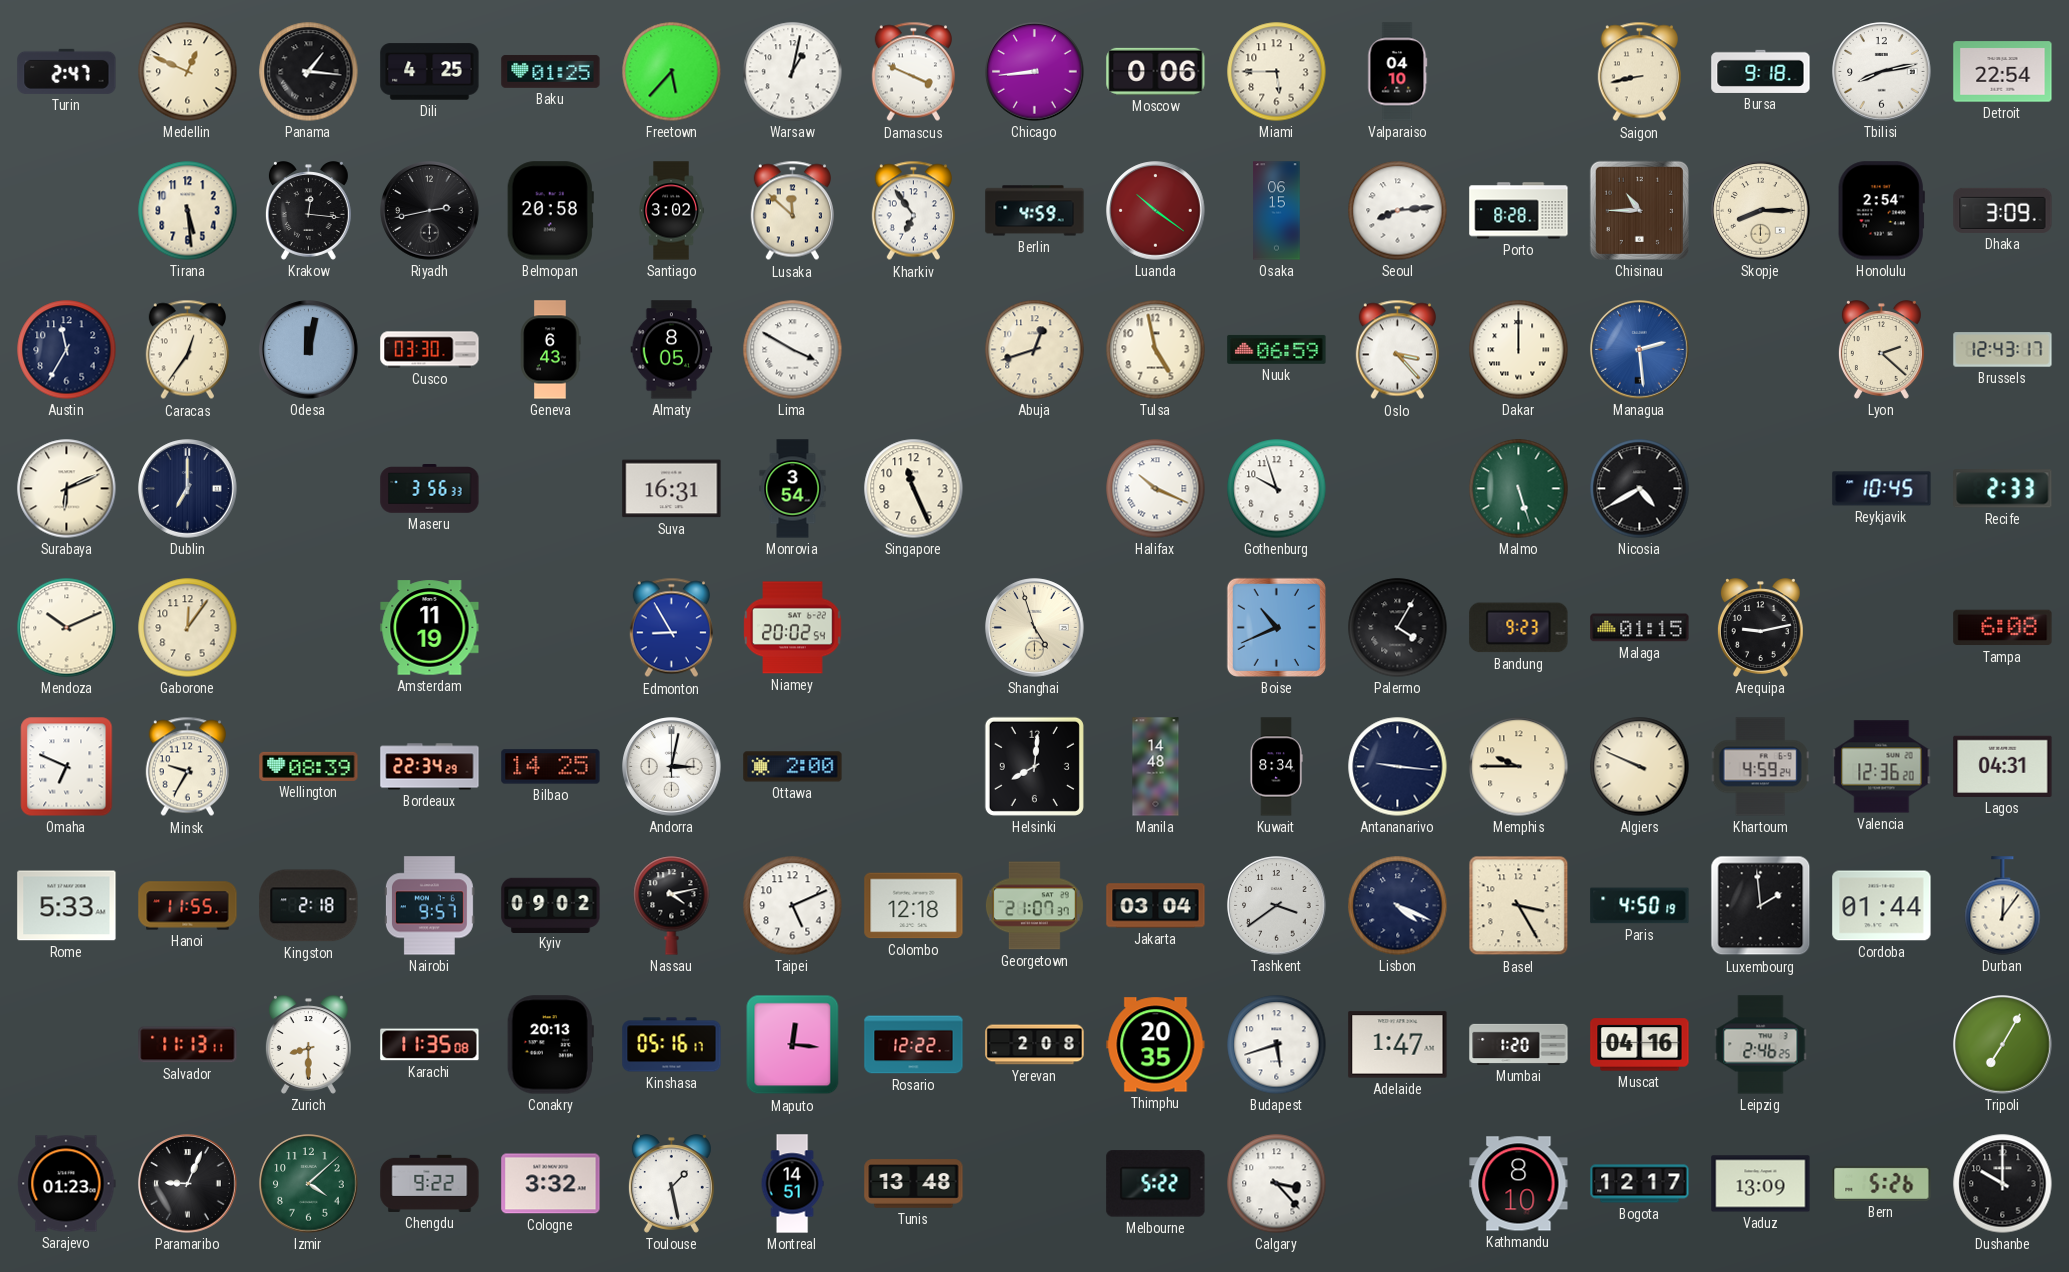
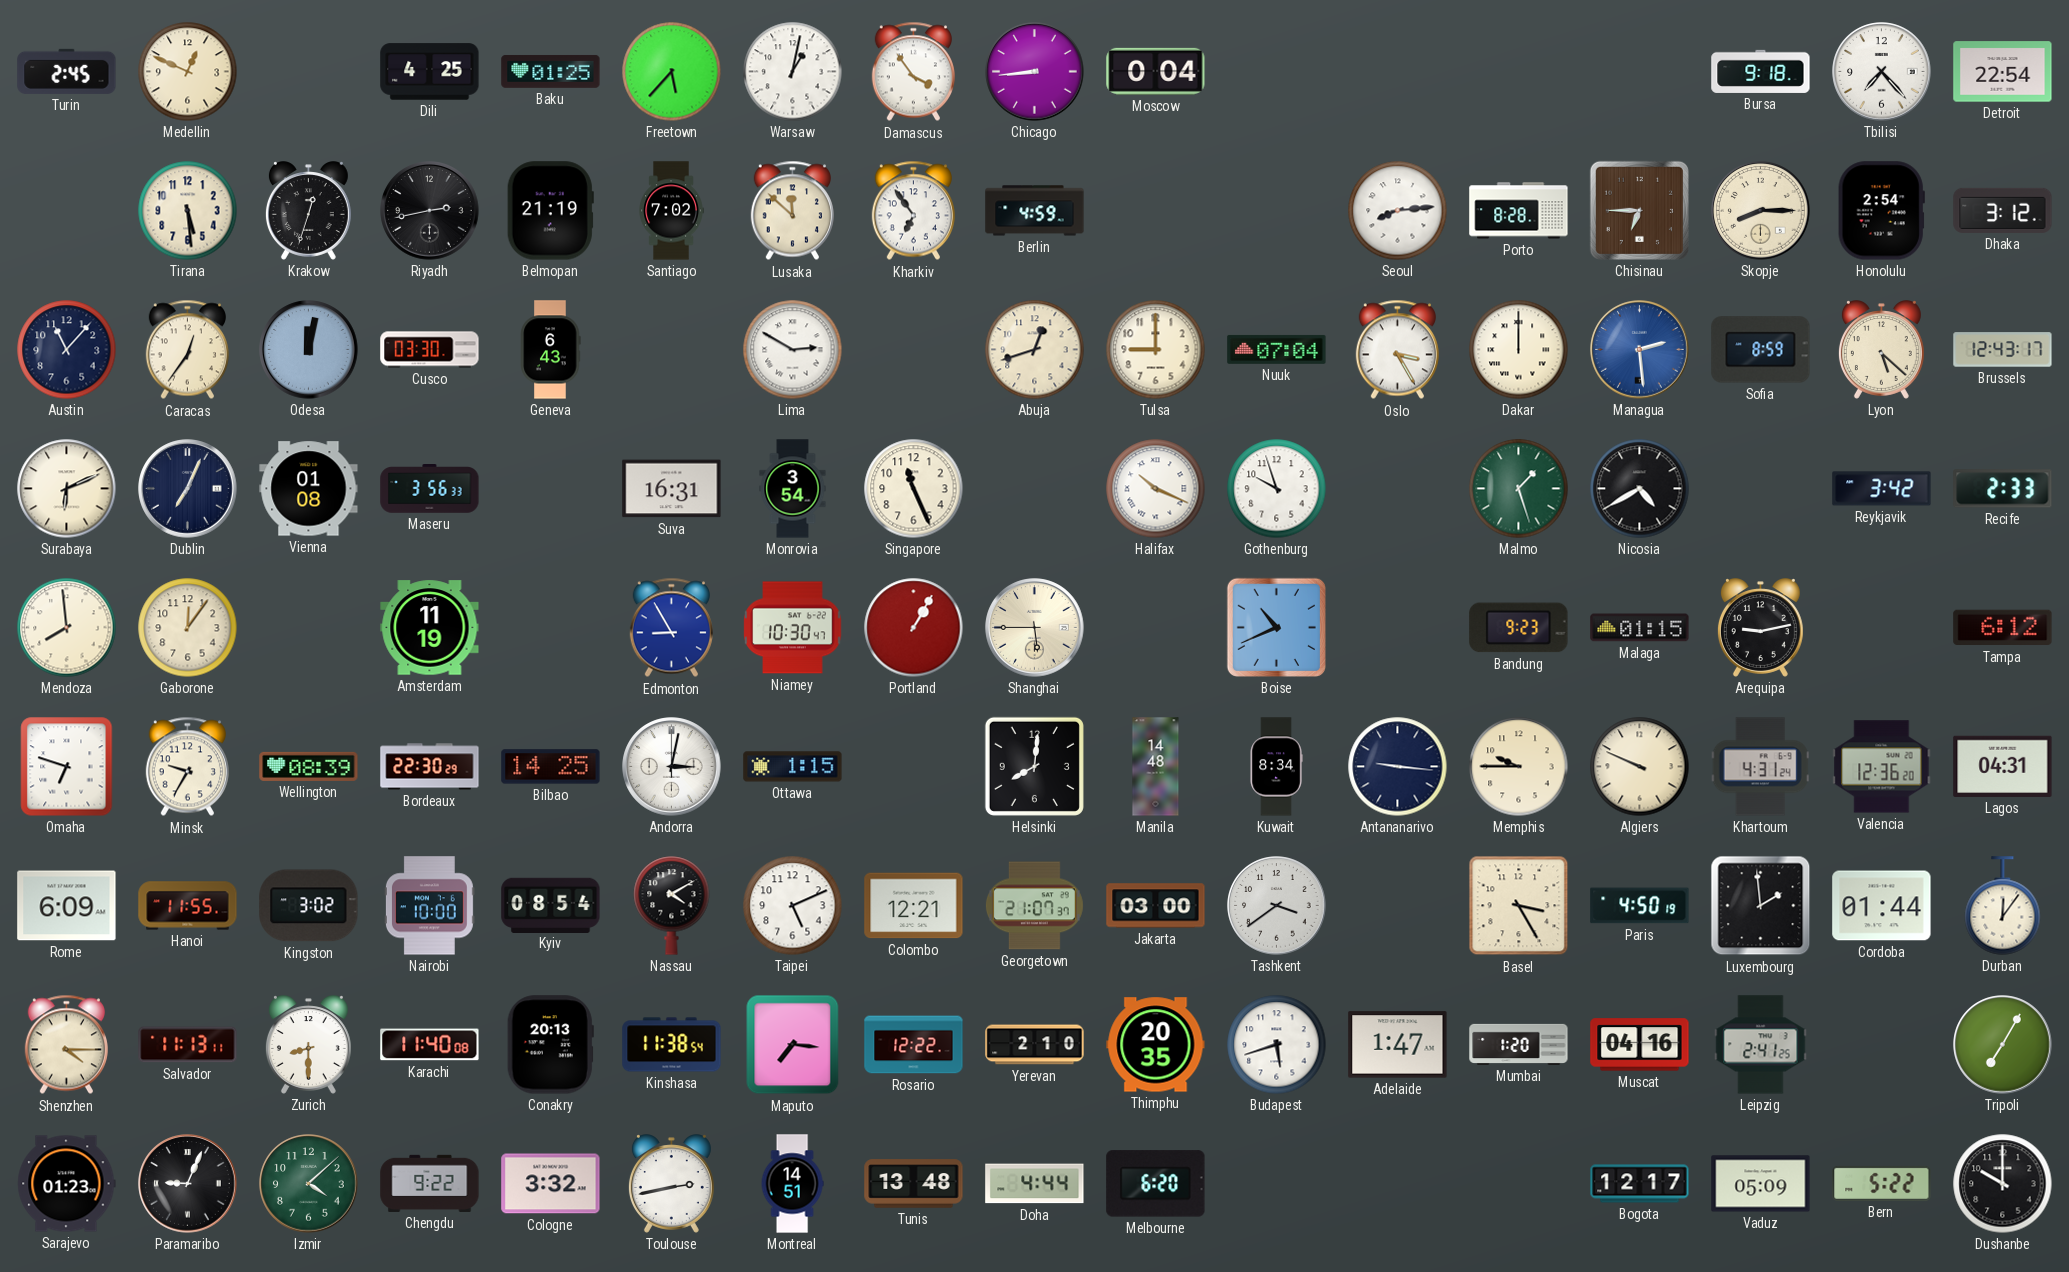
Turin: 2:47 -> 2:45
Panama: 1:16 -> none
Damascus: 3:49 -> 3:54
Moscow: 0:06 -> 0:04
Miami: 5:45 -> none
Valparaiso: 04:10 -> none
Saigon: 8:43 -> none
Tbilisi: 8:13 -> 7:23
Krakow: 12:16 -> 12:33
Belmopan: 20:58 -> 21:19
Santiago: 3:02 -> 7:02
Luanda: 10:21 -> none
Osaka: 06:15 -> none
Chisinau: 10:45 -> 6:45
Dhaka: 3:09 -> 3:12
Austin: 11:35 -> 11:07
Almaty: 8:05 -> none
Lima: 3:50 -> 2:50
Tulsa: 4:58 -> 9:00
Nuuk: 06:59 -> 07:04
Oslo: 3:23 -> 3:25
Sofia: none -> 8:59
Lyon: 2:22 -> 5:22
Dublin: 7:00 -> 7:04
Vienna: none -> 01:08
Malmo: 5:27 -> 1:27
Reykjavik: 10:45 -> 3:42
Mendoza: 10:11 -> 7:59
Niamey: 20:02 -> 10:30
Portland: none -> 1:05
Shanghai: 4:57 -> 5:45
Palermo: 4:05 -> none
Tampa: 6:08 -> 6:12
Omaha: 6:49 -> 6:48
Bordeaux: 22:34 -> 22:30
Ottawa: 2:00 -> 1:15
Khartoum: 4:59 -> 4:31
Rome: 5:33 -> 6:09
Kingston: 2:18 -> 3:02
Nairobi: 9:57 -> 10:00
Kyiv: 09:02 -> 08:54
Nassau: 4:13 -> 4:10
Colombo: 12:18 -> 12:21
Jakarta: 03:04 -> 03:00
Lisbon: 4:19 -> none
Shenzhen: none -> 4:15
Karachi: 11:35 -> 11:40
Kinshasa: 05:16 -> 11:38
Maputo: 12:16 -> 7:16
Yerevan: 2:08 -> 2:10
Leipzig: 2:46 -> 2:41
Toulouse: 1:28 -> 2:43
Doha: none -> 4:44
Melbourne: 5:22 -> 6:20
Calgary: 3:23 -> none
Kathmandu: 8:10 -> none
Vaduz: 13:09 -> 05:09
Bern: 5:26 -> 5:22
